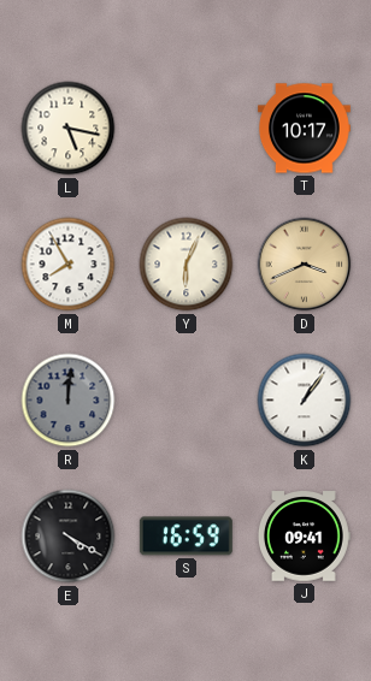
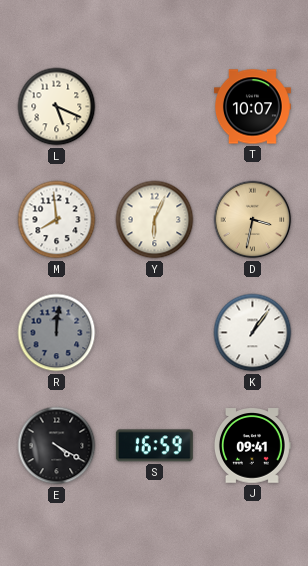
L: 5:17 -> 5:19
T: 10:17 -> 10:07
M: 7:55 -> 7:59
D: 3:41 -> 3:32
